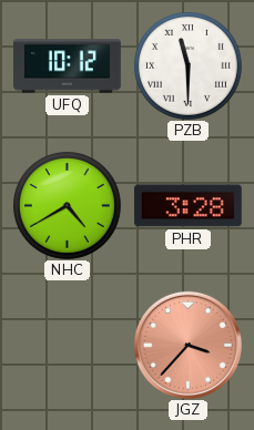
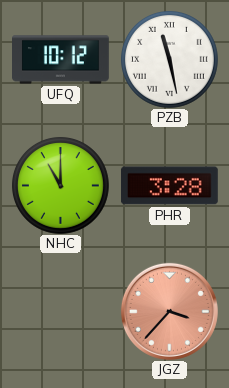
PZB: 11:30 -> 11:28
NHC: 4:40 -> 11:00
